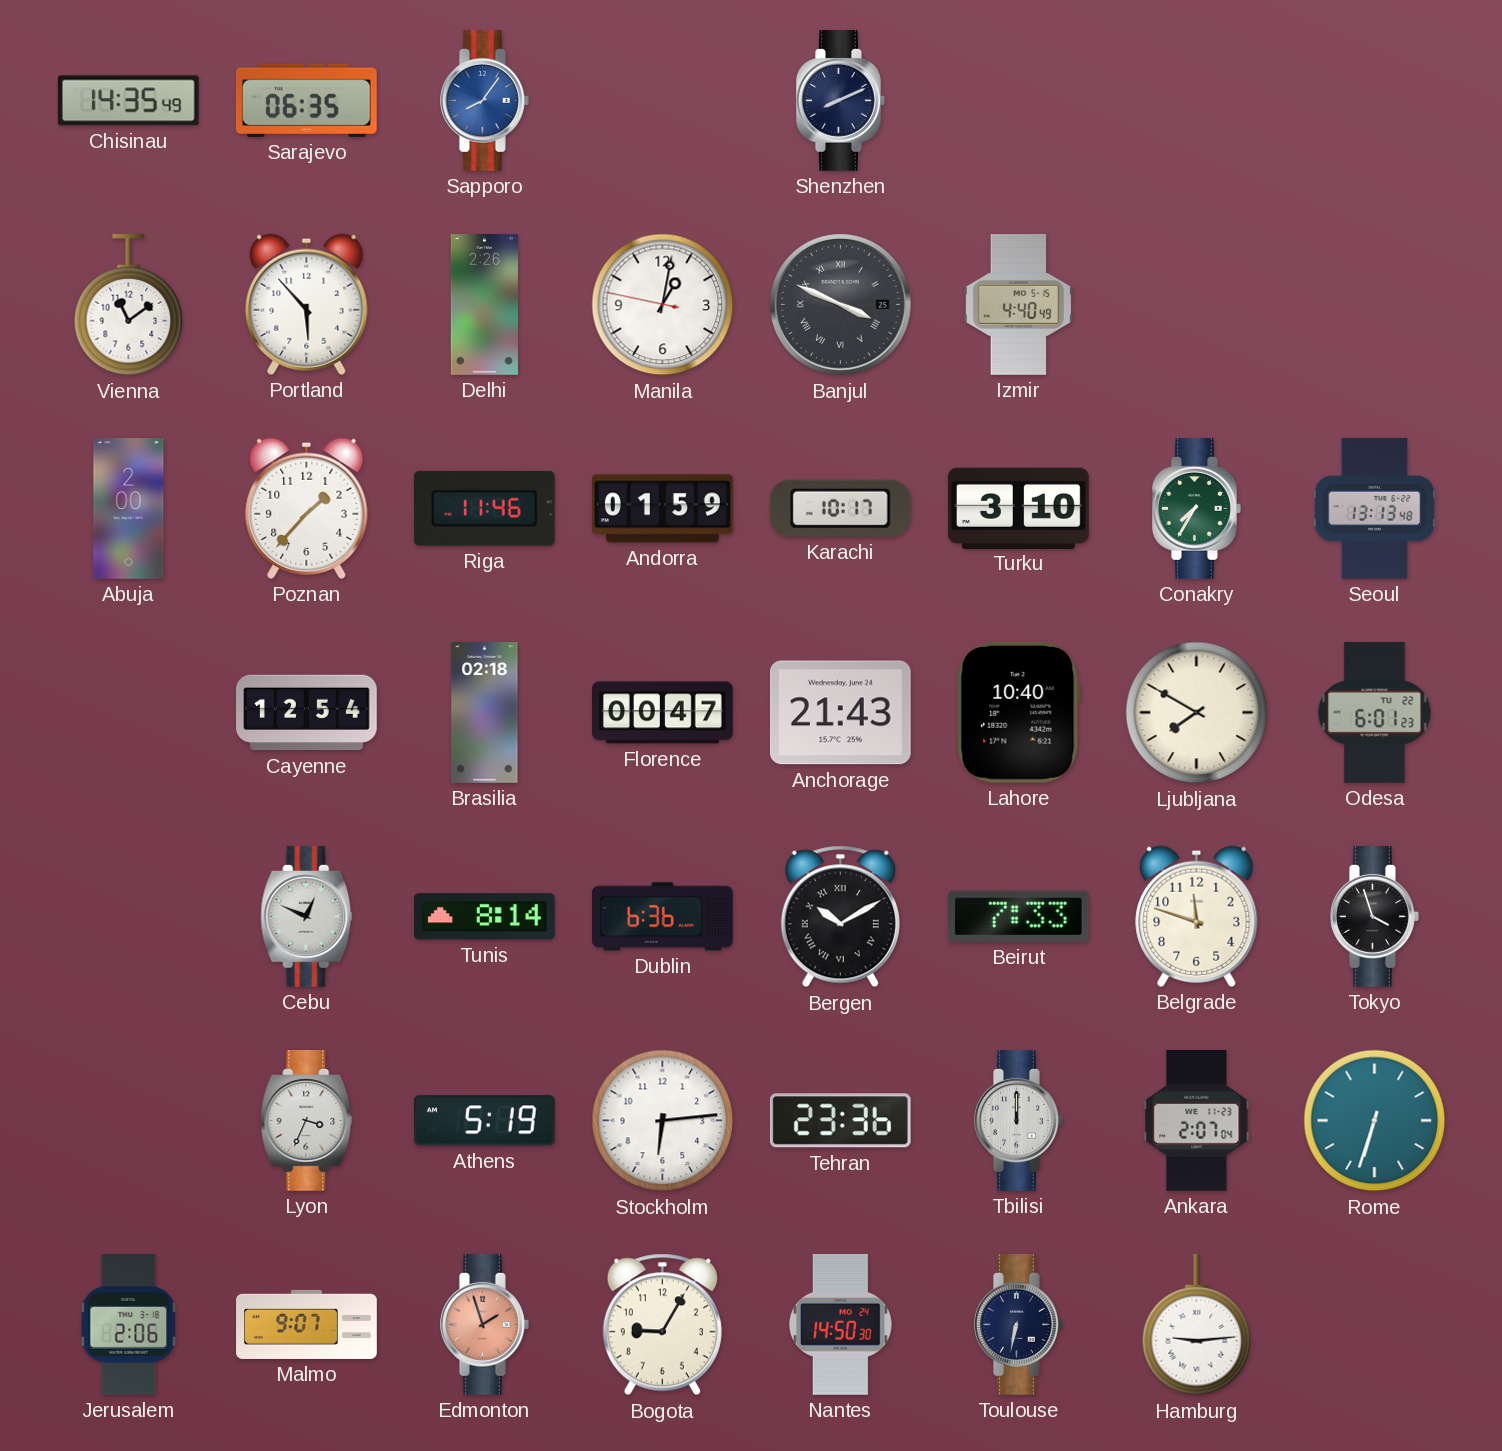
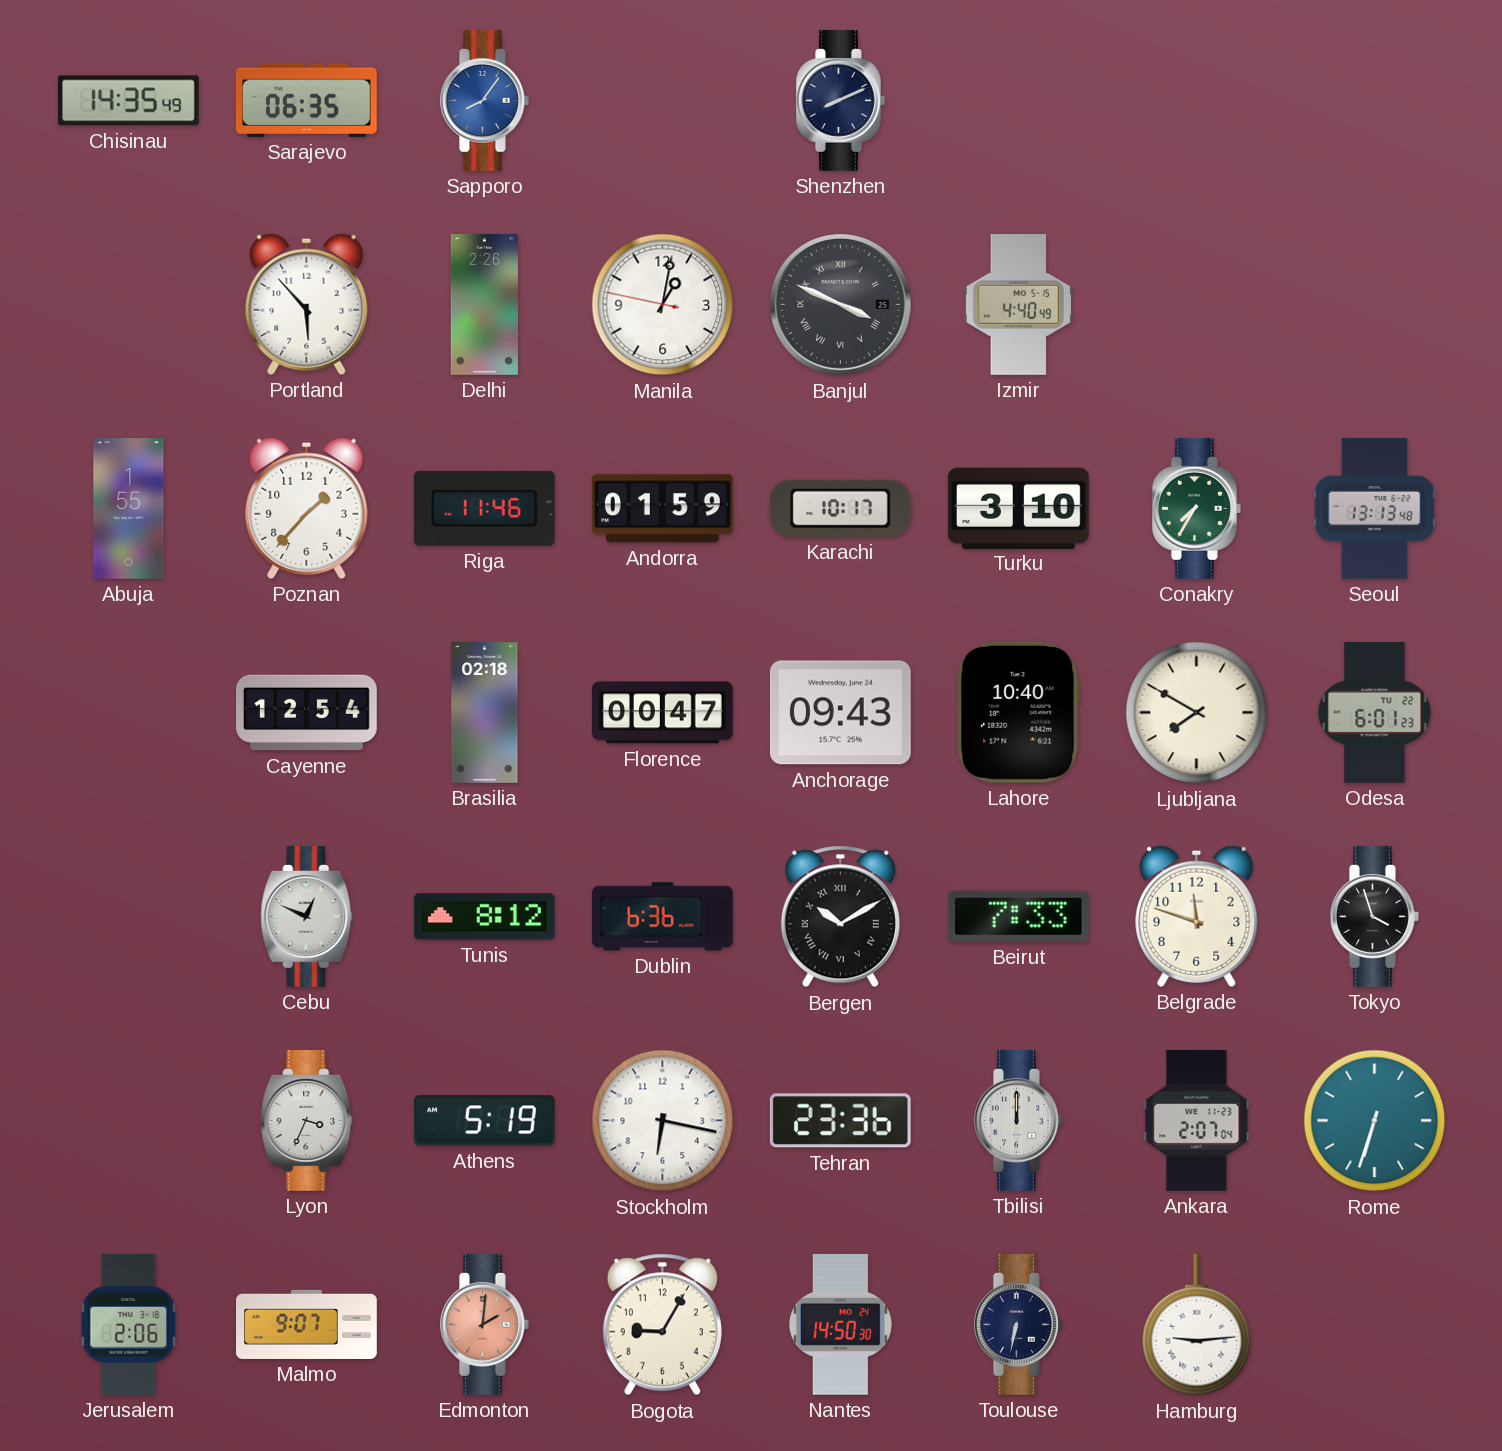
Vienna: 11:09 -> none
Abuja: 2:00 -> 1:55
Anchorage: 21:43 -> 09:43
Tunis: 8:14 -> 8:12
Stockholm: 6:14 -> 6:17
Edmonton: 1:57 -> 2:01
